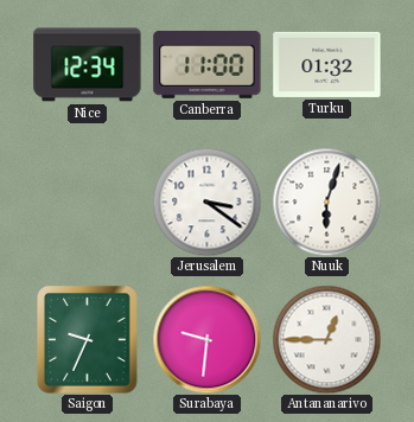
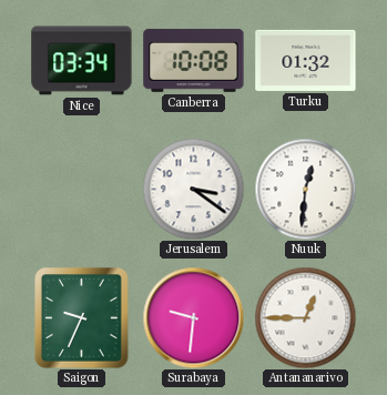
Nice: 12:34 -> 03:34
Canberra: 11:00 -> 10:08
Nuuk: 6:03 -> 12:31
